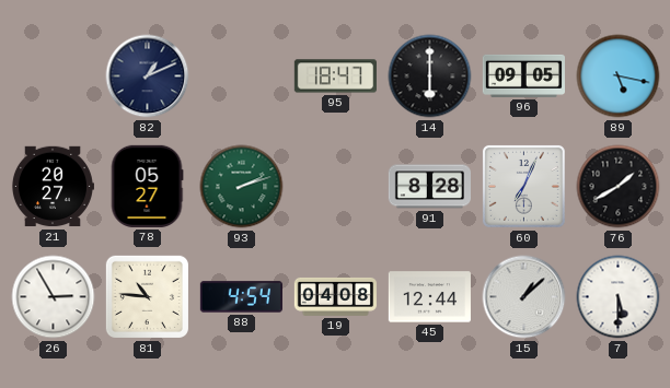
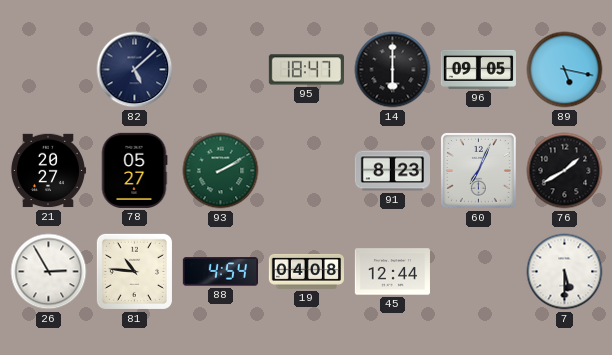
82: 1:11 -> 5:08
93: 2:12 -> 2:10
91: 8:28 -> 8:23
15: 1:08 -> none
